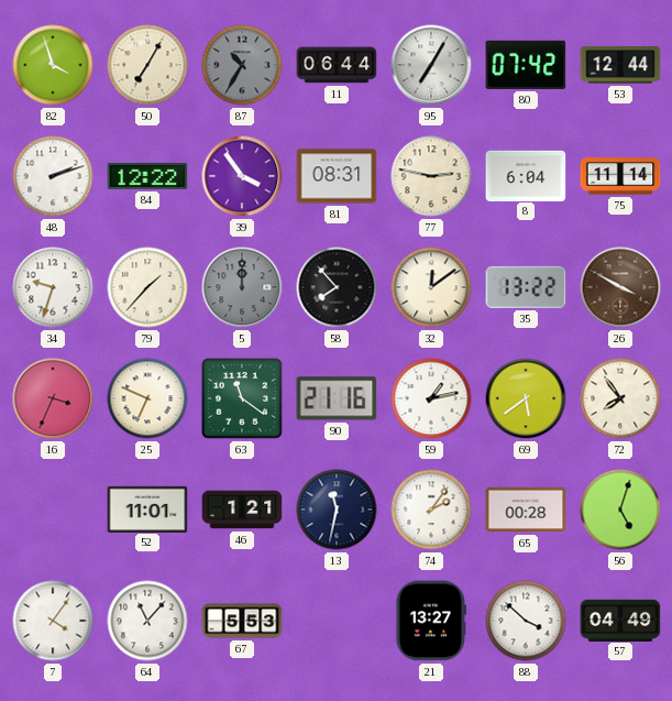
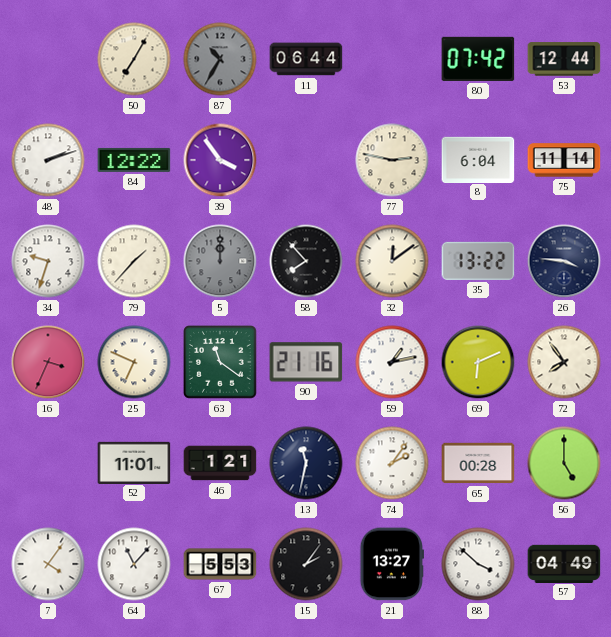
82: 3:57 -> none
95: 7:05 -> none
81: 08:31 -> none
26: 3:50 -> 3:46
26 dial: brown -> navy
69: 5:39 -> 6:11
56: 5:03 -> 5:00
15: none -> 2:06
